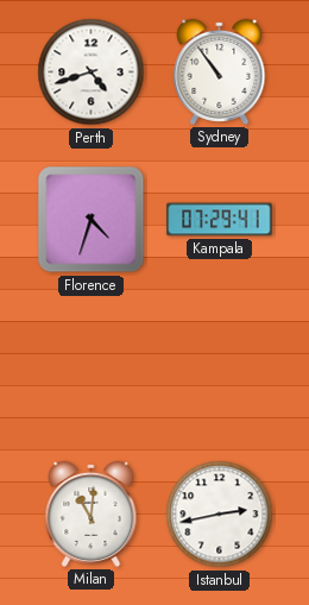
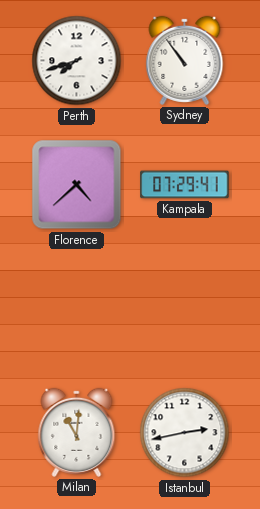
Perth: 4:42 -> 7:42
Florence: 4:33 -> 4:38
